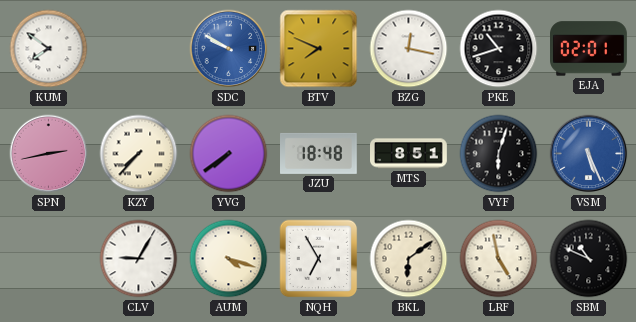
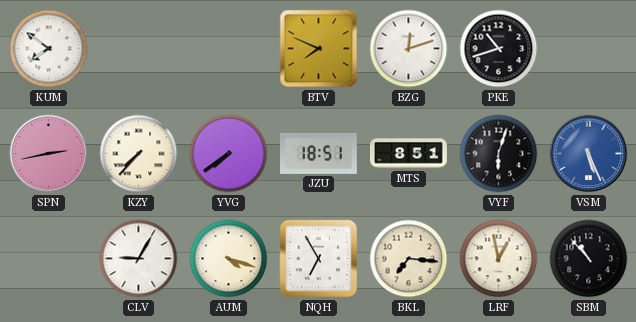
SDC: 9:50 -> none
BZG: 12:17 -> 12:12
EJA: 02:01 -> none
JZU: 18:48 -> 18:51
BKL: 6:09 -> 7:16
LRF: 4:58 -> 12:58
SBM: 10:49 -> 10:53
